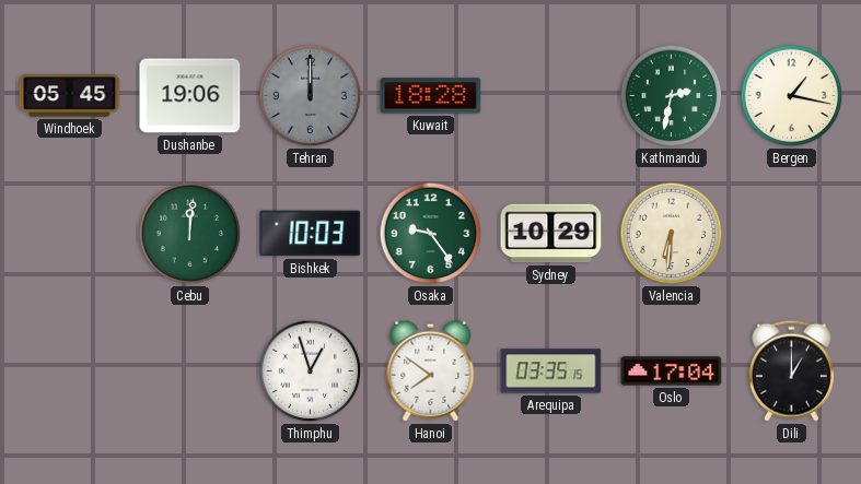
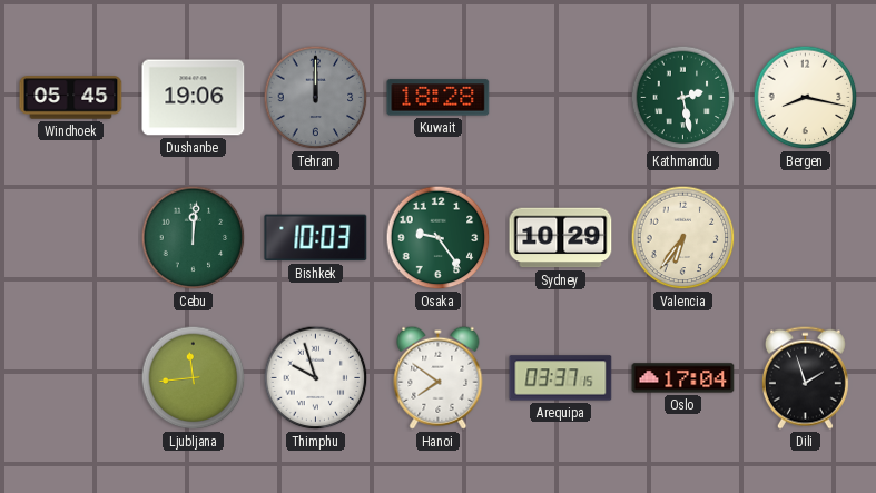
Kathmandu: 2:32 -> 2:28
Bergen: 1:17 -> 8:17
Valencia: 6:31 -> 6:36
Ljubljana: none -> 11:44
Thimphu: 12:57 -> 9:57
Arequipa: 03:35 -> 03:37
Dili: 1:00 -> 1:57
